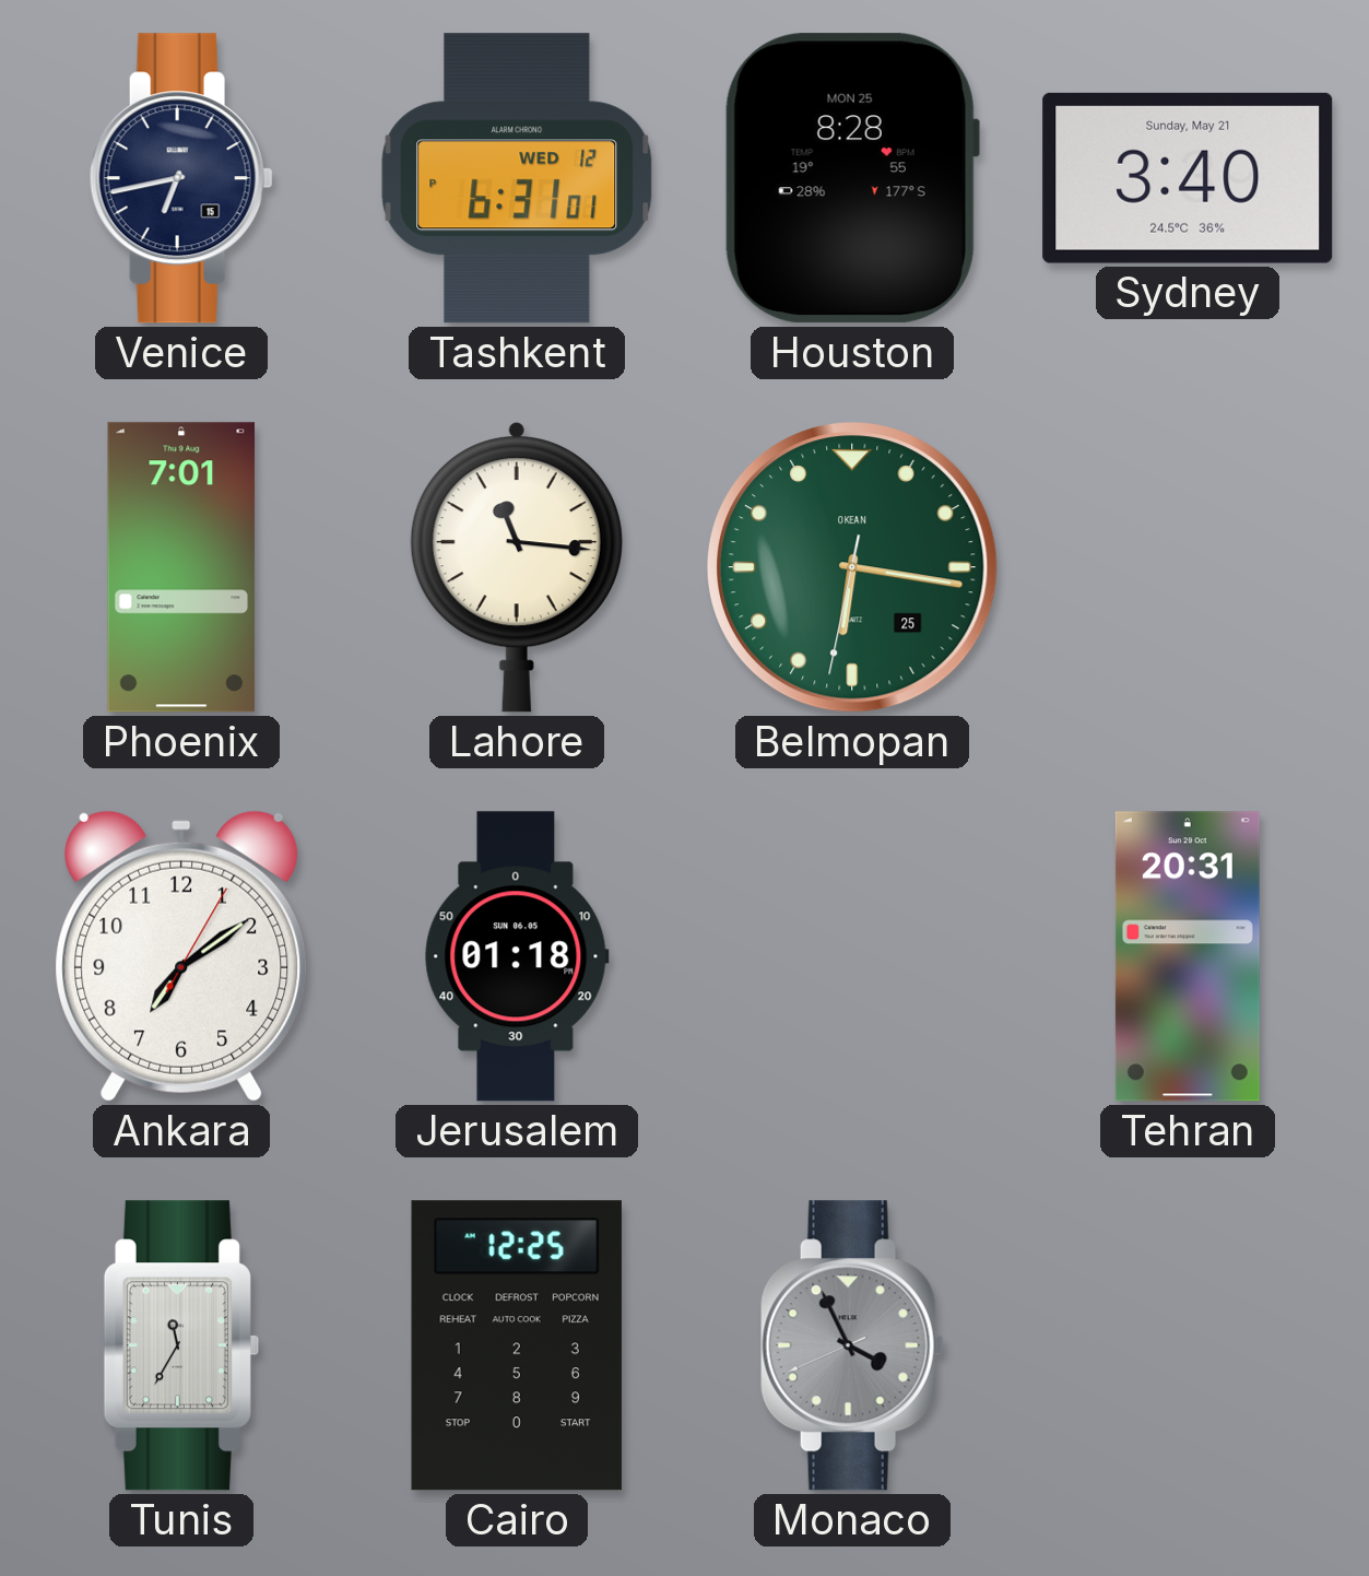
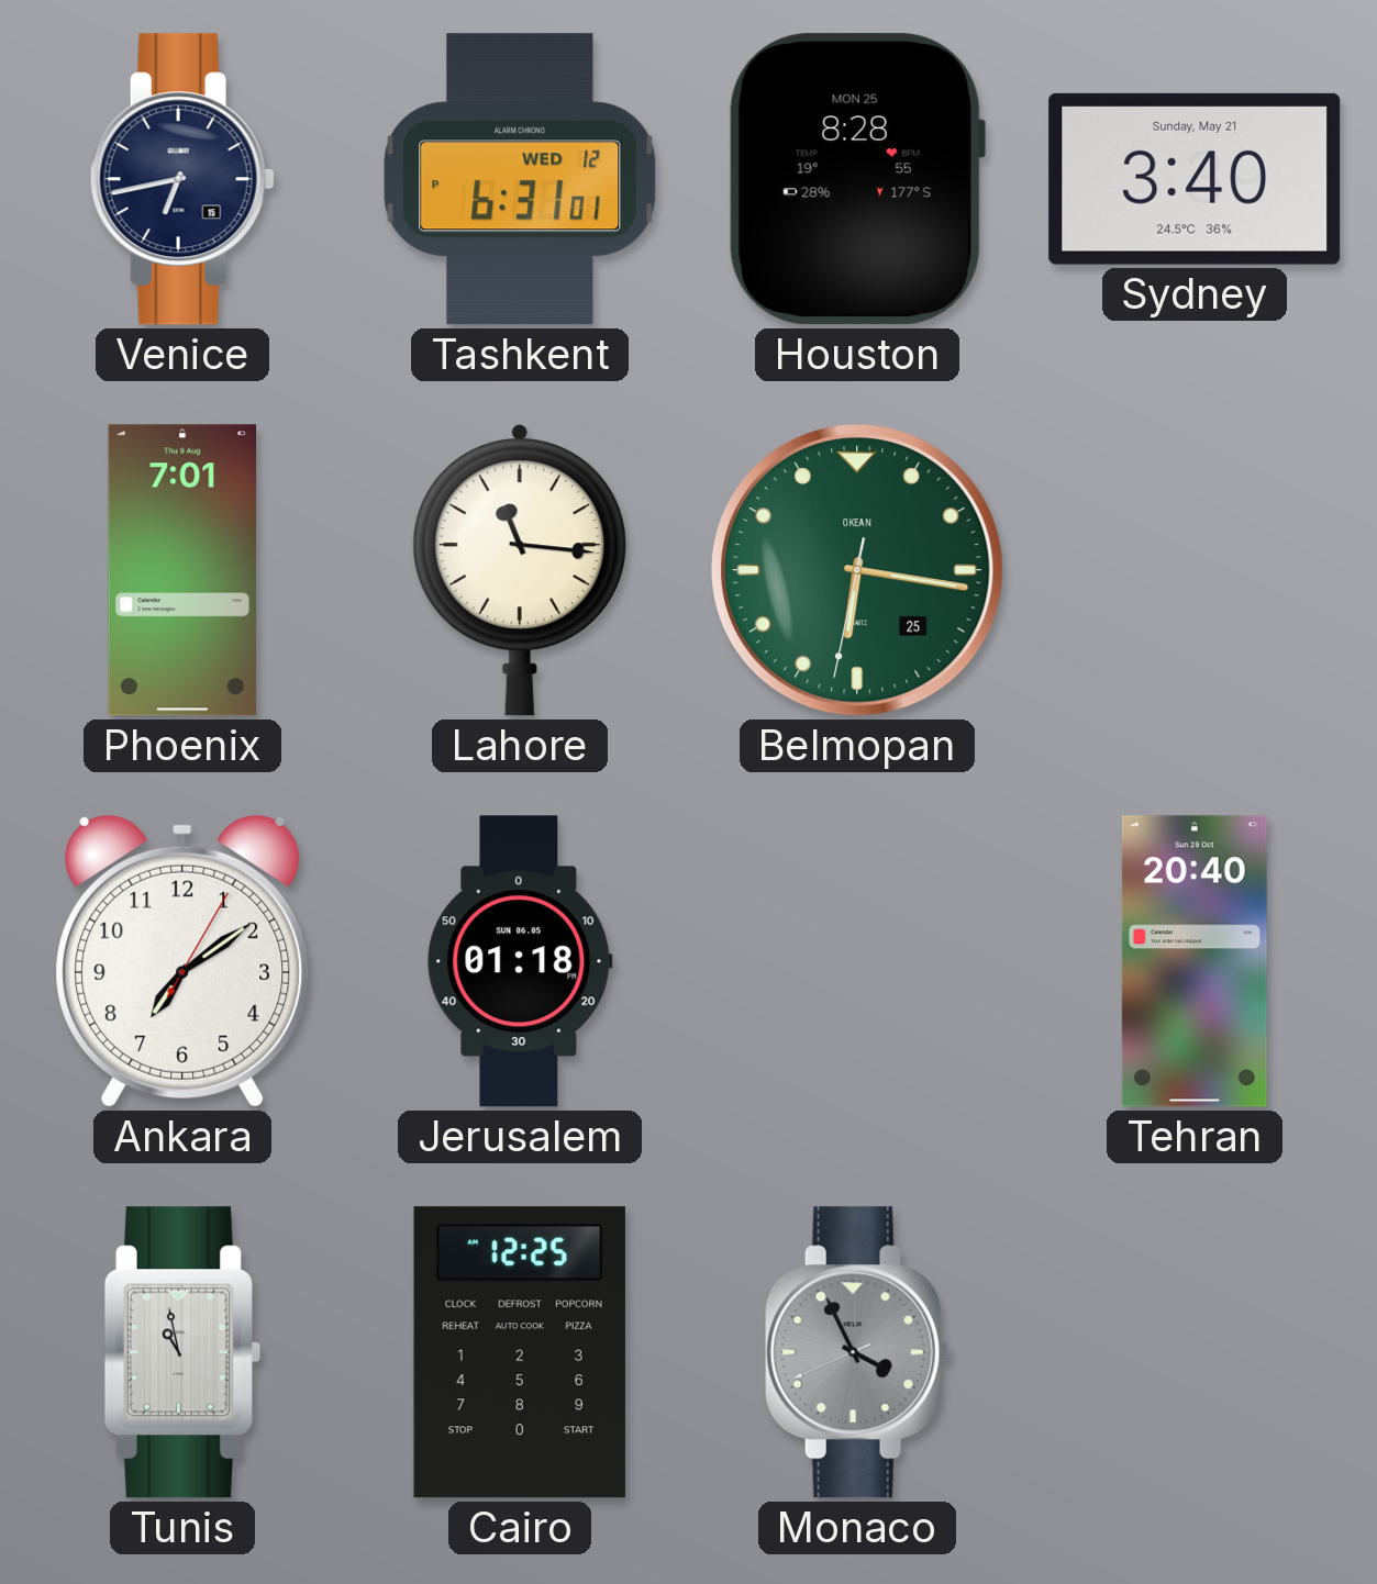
Tehran: 20:31 -> 20:40
Tunis: 11:35 -> 10:58
